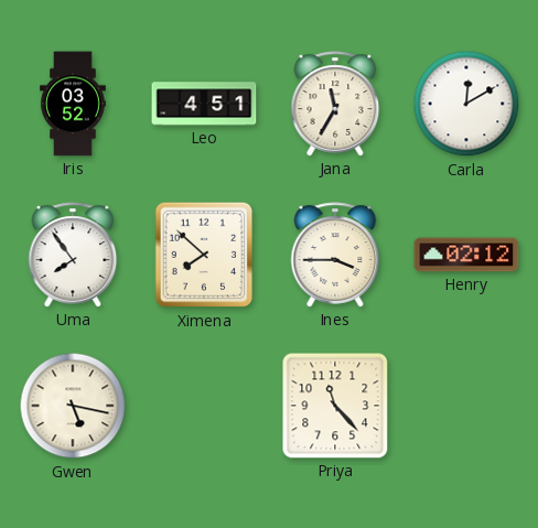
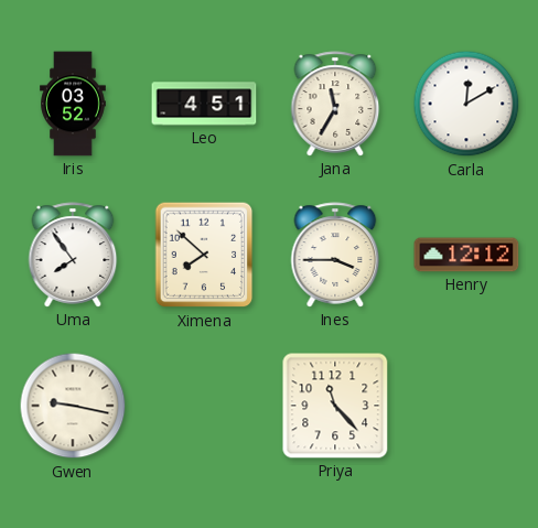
Henry: 02:12 -> 12:12
Gwen: 5:17 -> 9:17
